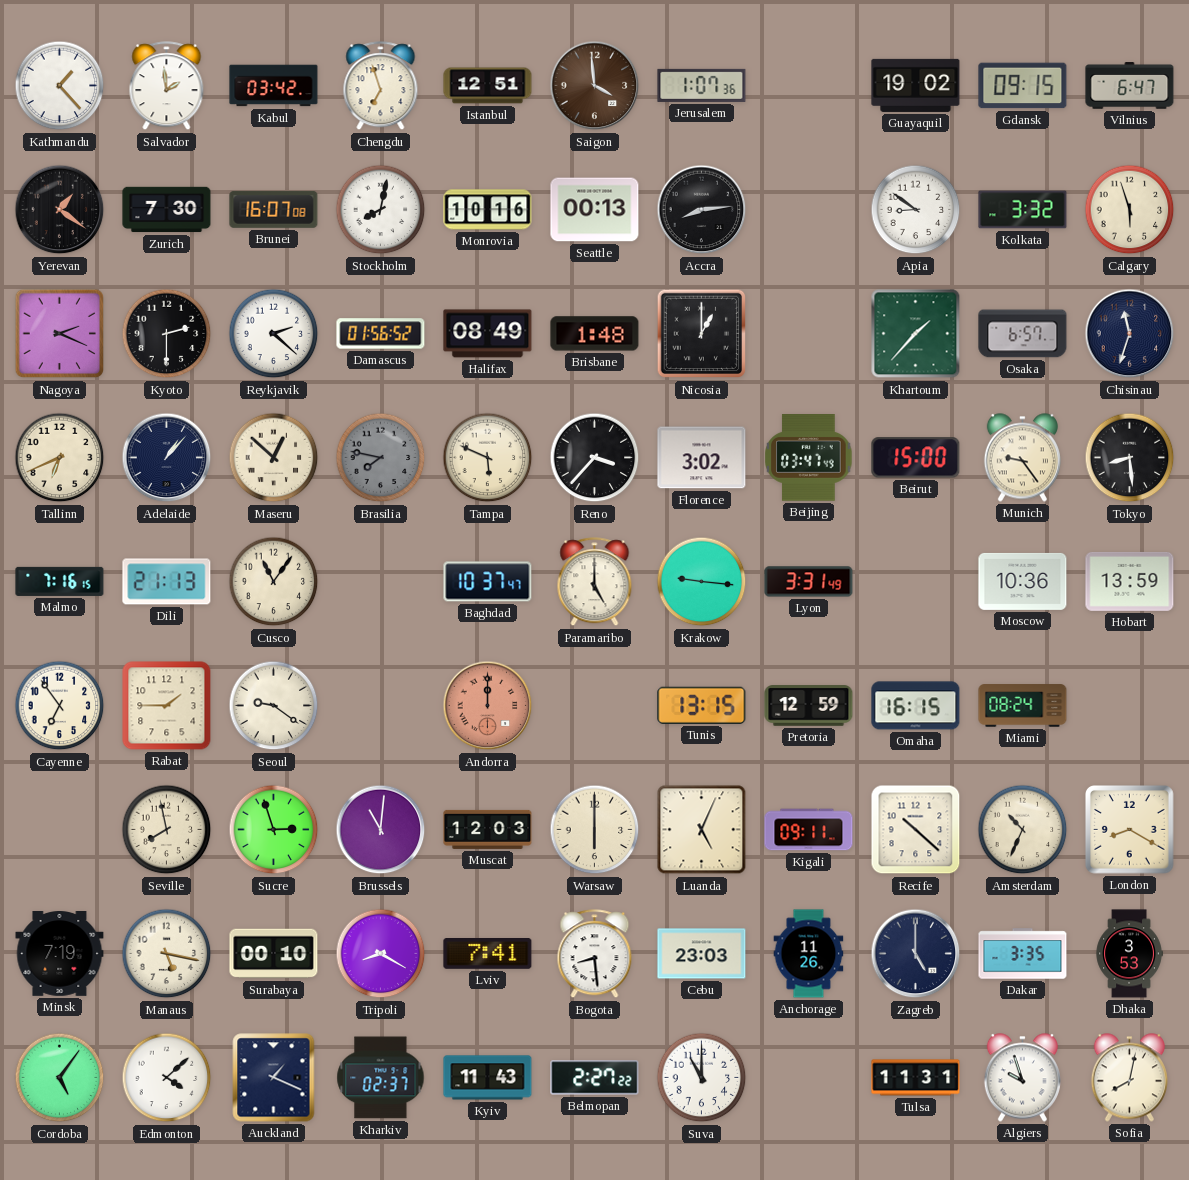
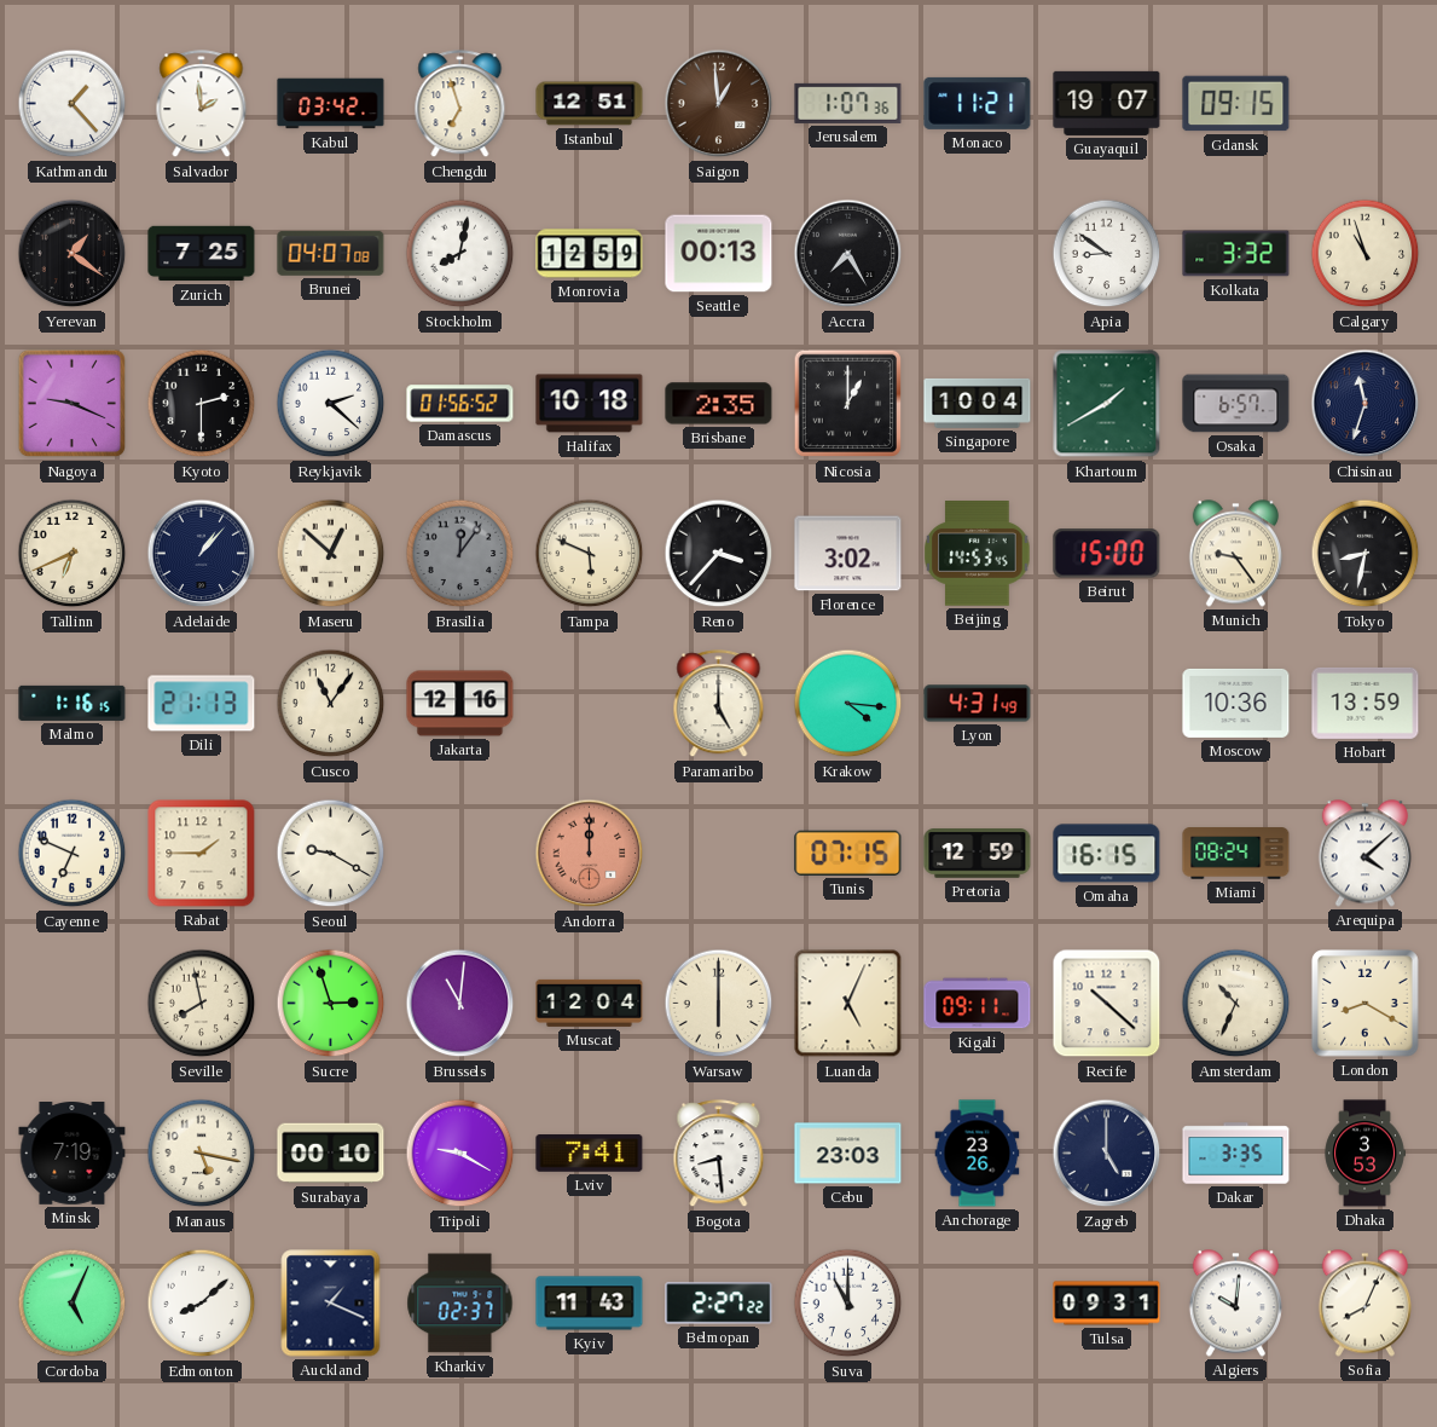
Saigon: 3:59 -> 12:59
Monaco: none -> 11:21
Guayaquil: 19:02 -> 19:07
Vilnius: 6:47 -> none
Zurich: 7:30 -> 7:25
Brunei: 16:07 -> 04:07
Monrovia: 10:16 -> 12:59
Accra: 8:14 -> 7:25
Calgary: 5:57 -> 10:57
Nagoya: 2:19 -> 9:19
Halifax: 08:49 -> 10:18
Brisbane: 1:48 -> 2:35
Singapore: none -> 10:04
Khartoum: 1:37 -> 1:40
Brasilia: 7:47 -> 12:06
Beijing: 03:47 -> 14:53
Tokyo: 8:29 -> 8:32
Malmo: 7:16 -> 1:16
Jakarta: none -> 12:16
Baghdad: 10:37 -> none
Krakow: 9:16 -> 4:16
Lyon: 3:31 -> 4:31
Cayenne: 6:54 -> 6:49
Seoul: 9:21 -> 9:20
Tunis: 13:15 -> 07:15
Arequipa: none -> 4:08
Muscat: 12:03 -> 12:04
Tripoli: 8:20 -> 9:20
Anchorage: 11:26 -> 23:26
Cordoba: 5:06 -> 5:04
Edmonton: 4:08 -> 8:08
Tulsa: 11:31 -> 09:31
Algiers: 9:57 -> 10:01
Sofia: 8:02 -> 8:04
